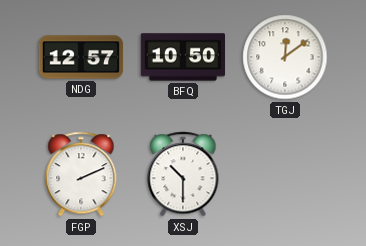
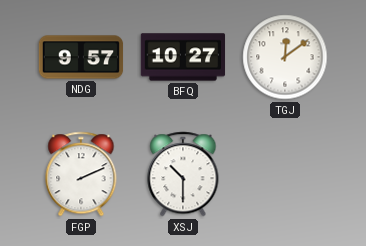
NDG: 12:57 -> 9:57
BFQ: 10:50 -> 10:27
